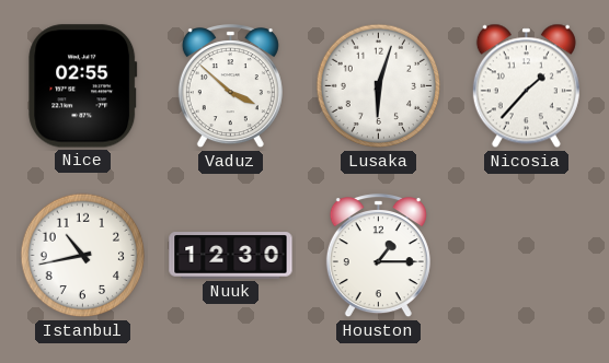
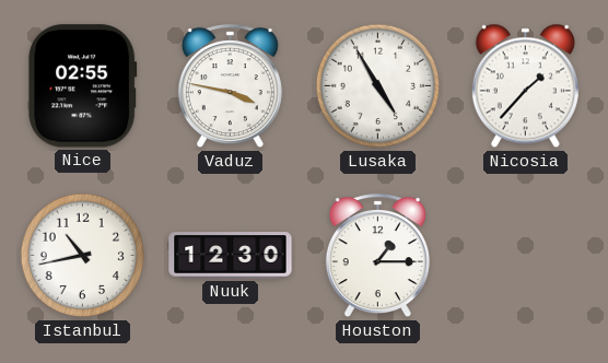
Vaduz: 3:52 -> 3:47
Lusaka: 6:03 -> 4:55
